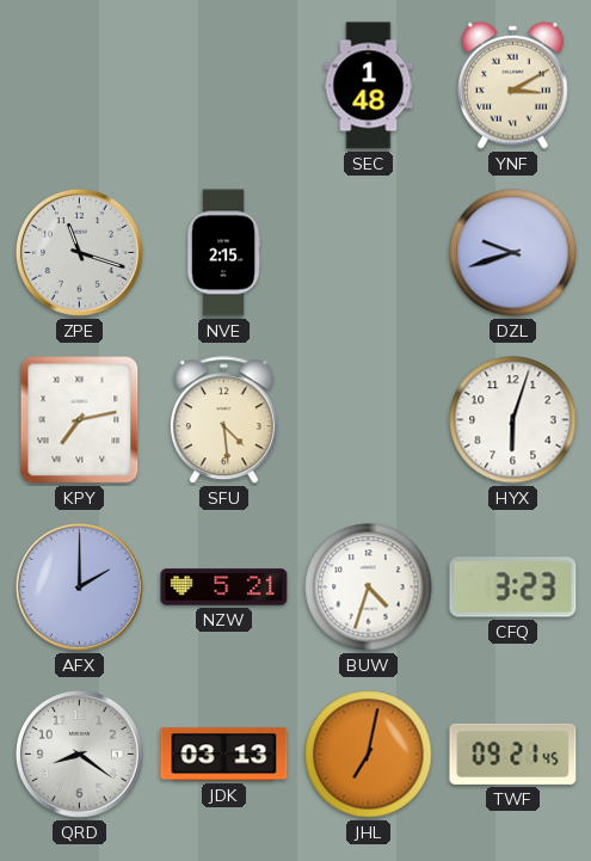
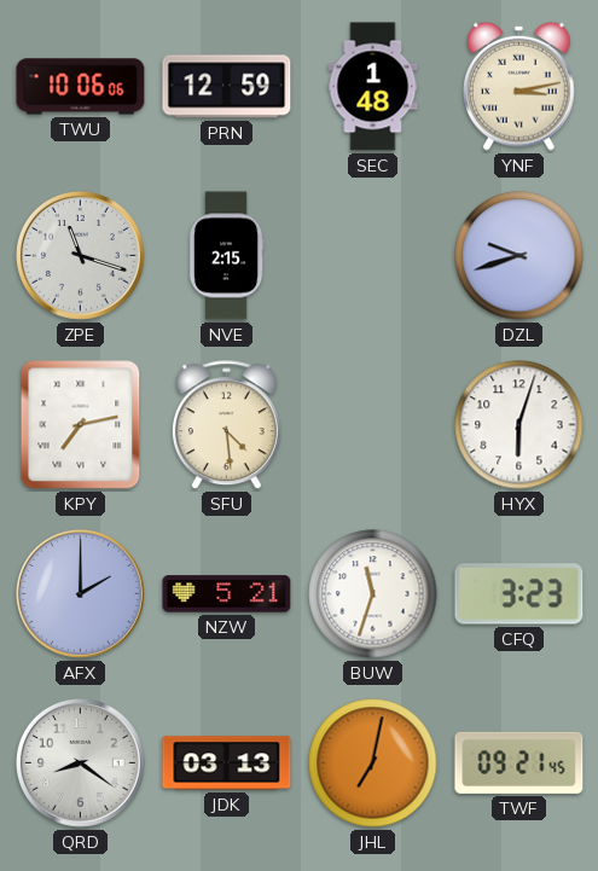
TWU: none -> 10:06
PRN: none -> 12:59
YNF: 3:10 -> 3:13
BUW: 4:33 -> 11:33
